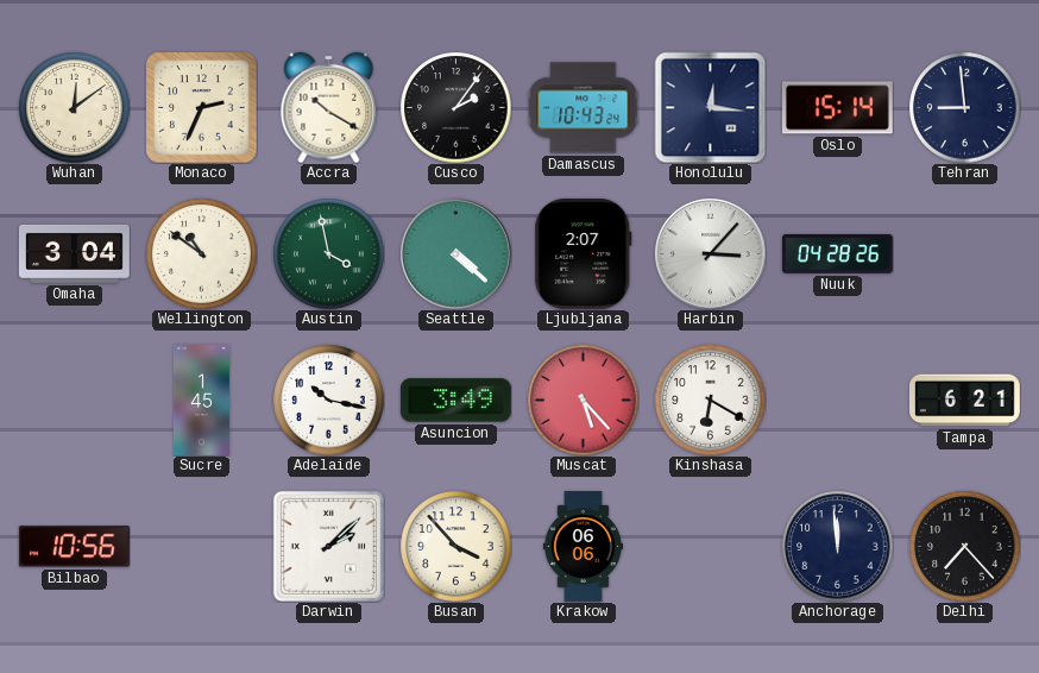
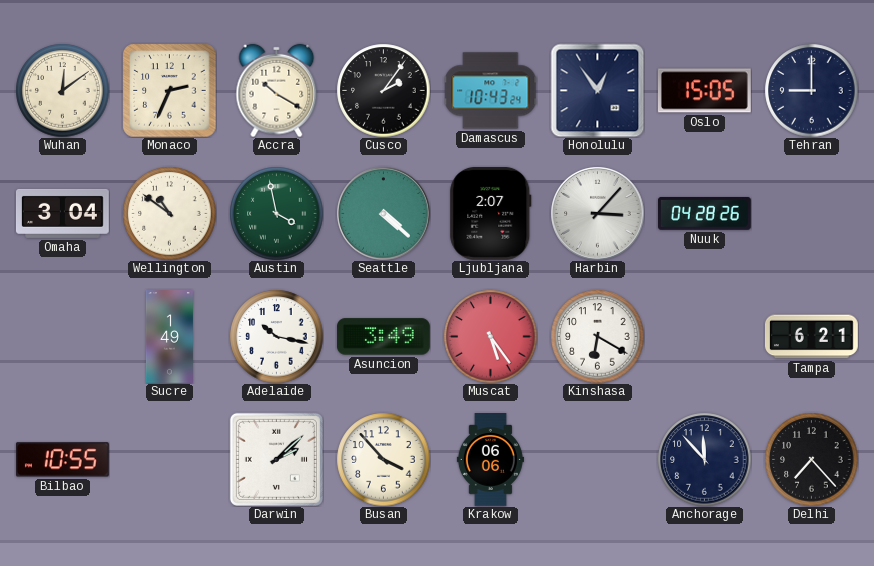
Honolulu: 12:16 -> 12:54
Oslo: 15:14 -> 15:05
Tehran: 8:59 -> 9:00
Sucre: 1:45 -> 1:49
Muscat: 5:23 -> 5:24
Bilbao: 10:56 -> 10:55
Anchorage: 11:59 -> 11:53
